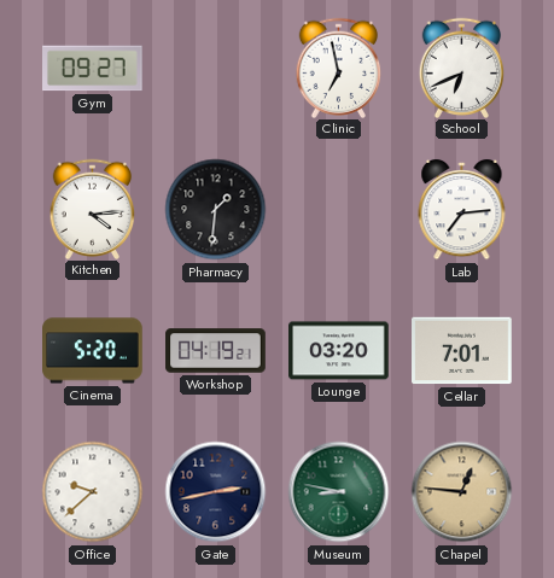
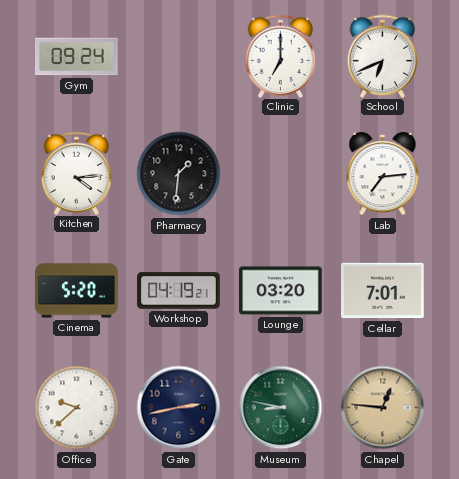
Gym: 09:27 -> 09:24
Clinic: 6:58 -> 7:00
